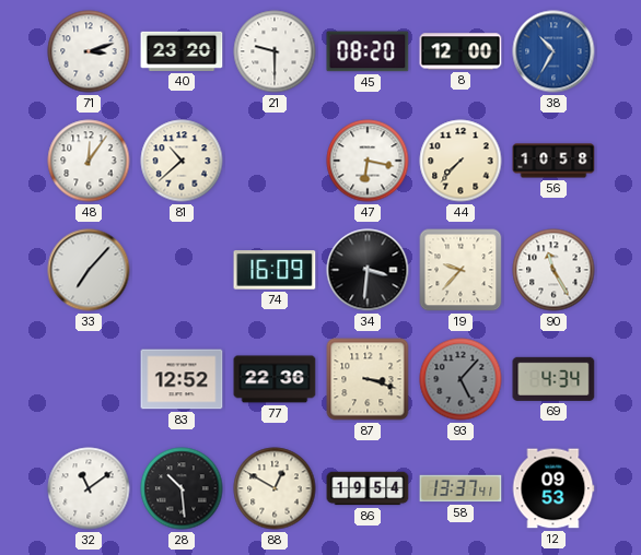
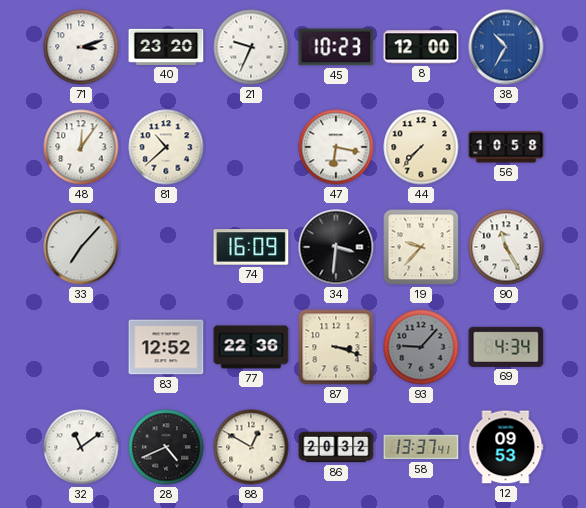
21: 9:30 -> 9:34
45: 08:20 -> 10:23
93: 5:07 -> 9:07
28: 10:29 -> 4:41
86: 19:54 -> 20:32
